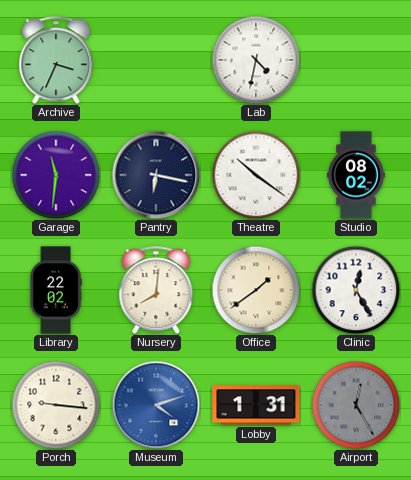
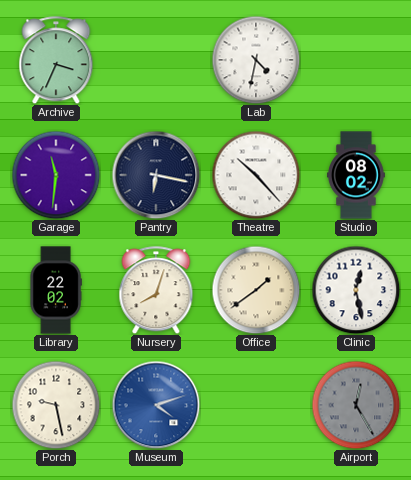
Theatre: 10:21 -> 10:23
Nursery: 8:01 -> 8:03
Clinic: 12:25 -> 12:28
Porch: 9:16 -> 9:28
Lobby: 1:31 -> none
